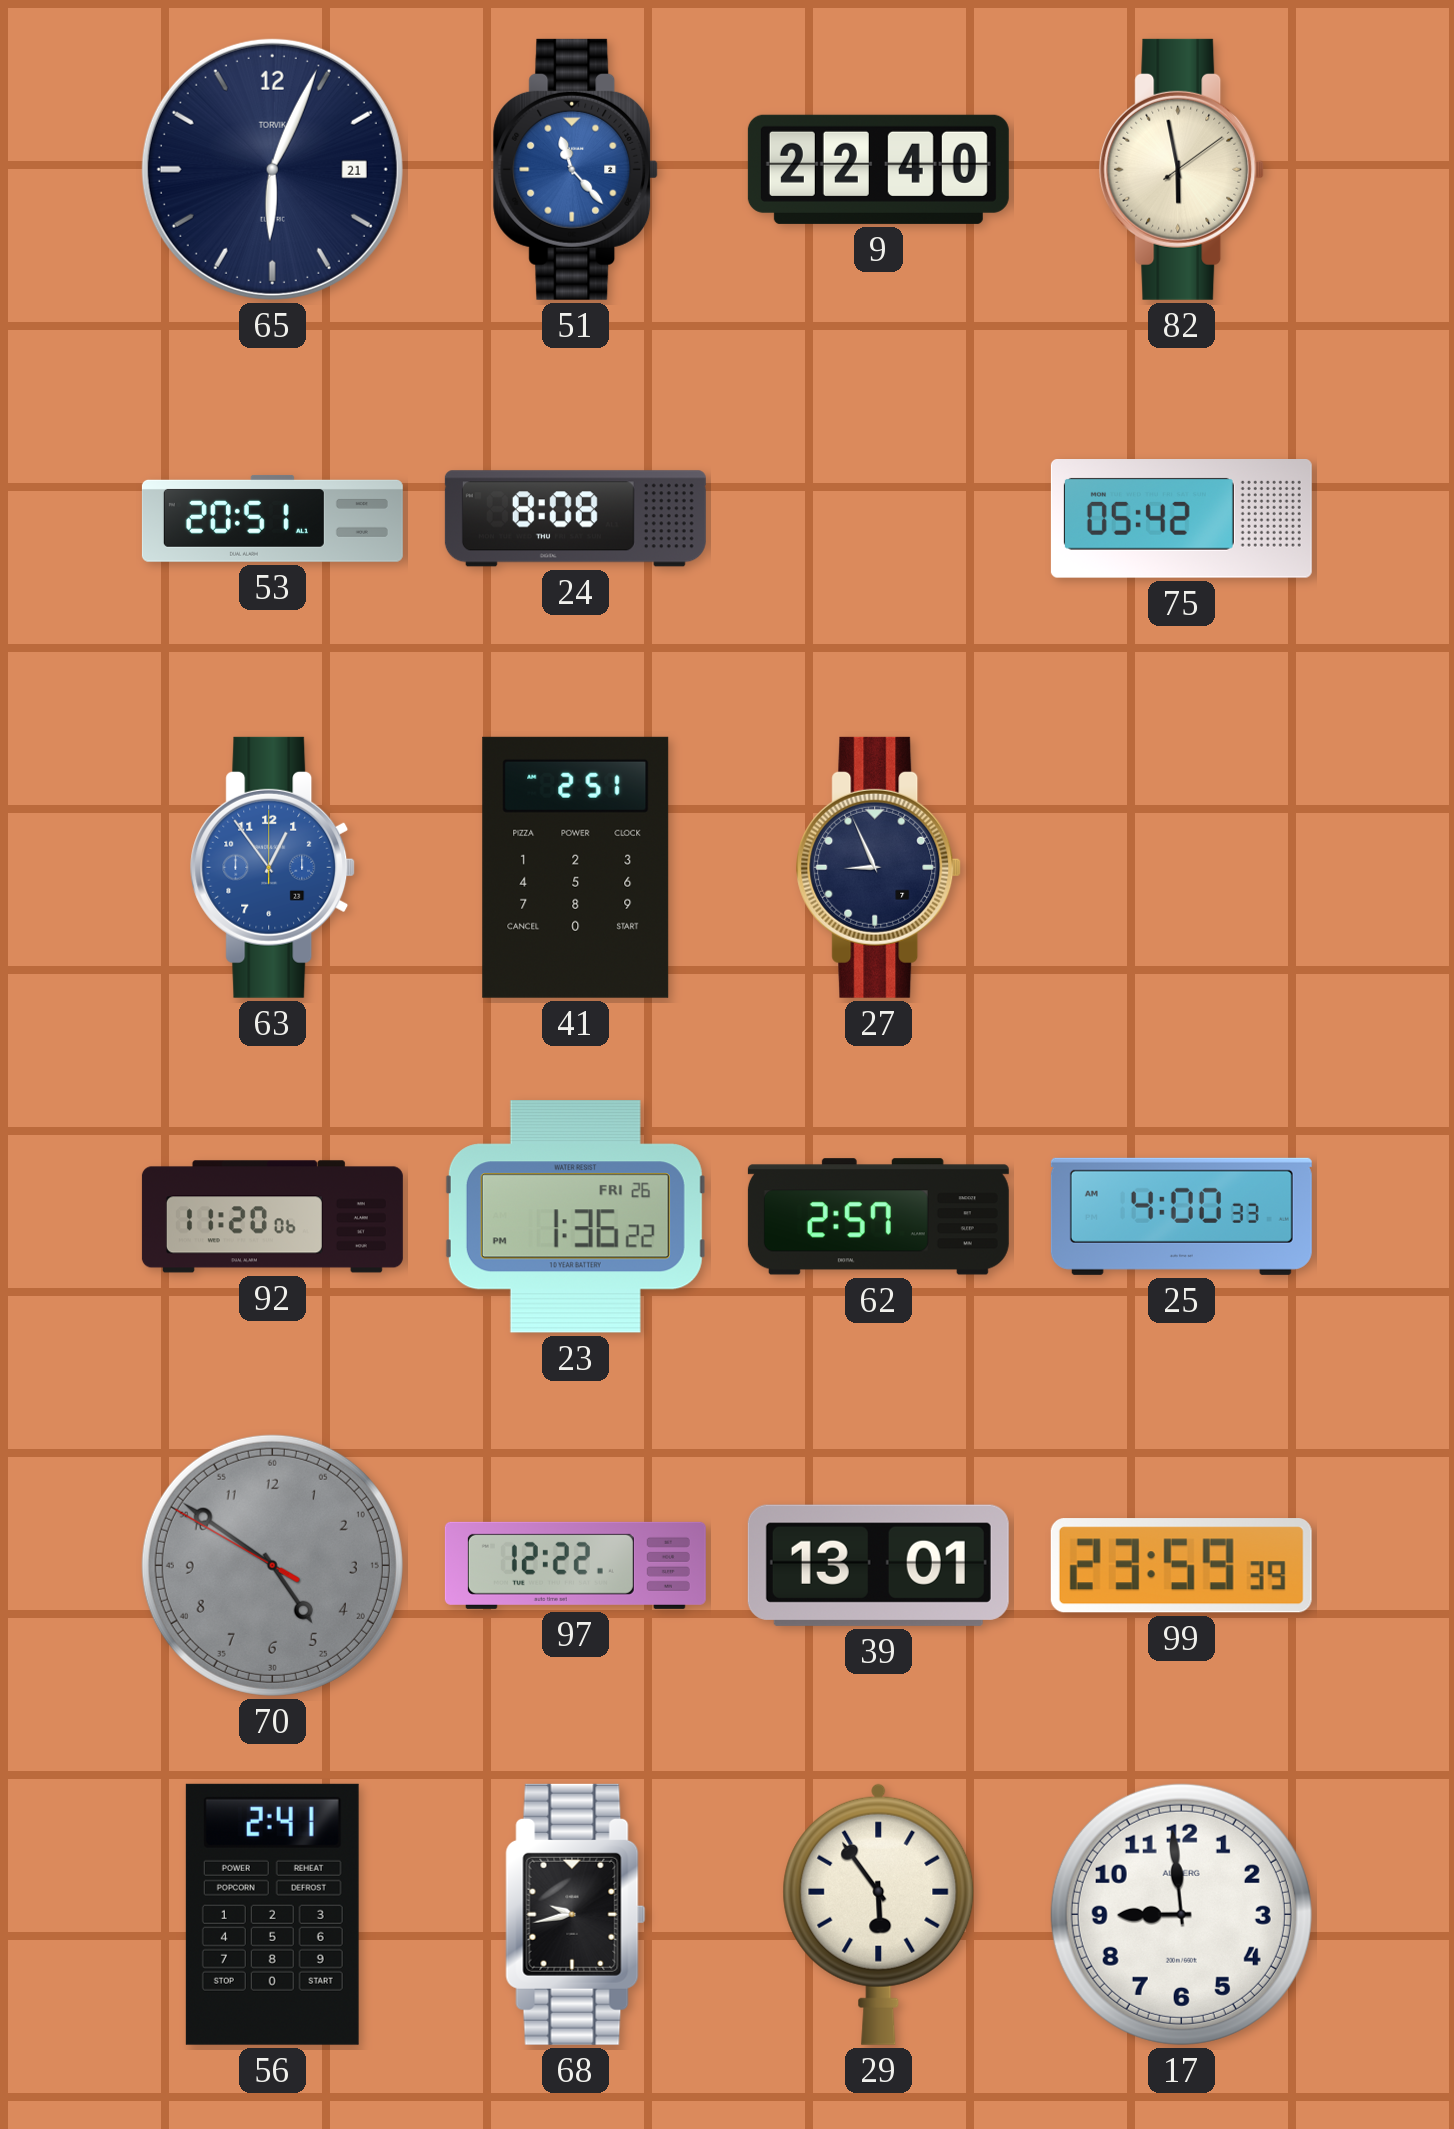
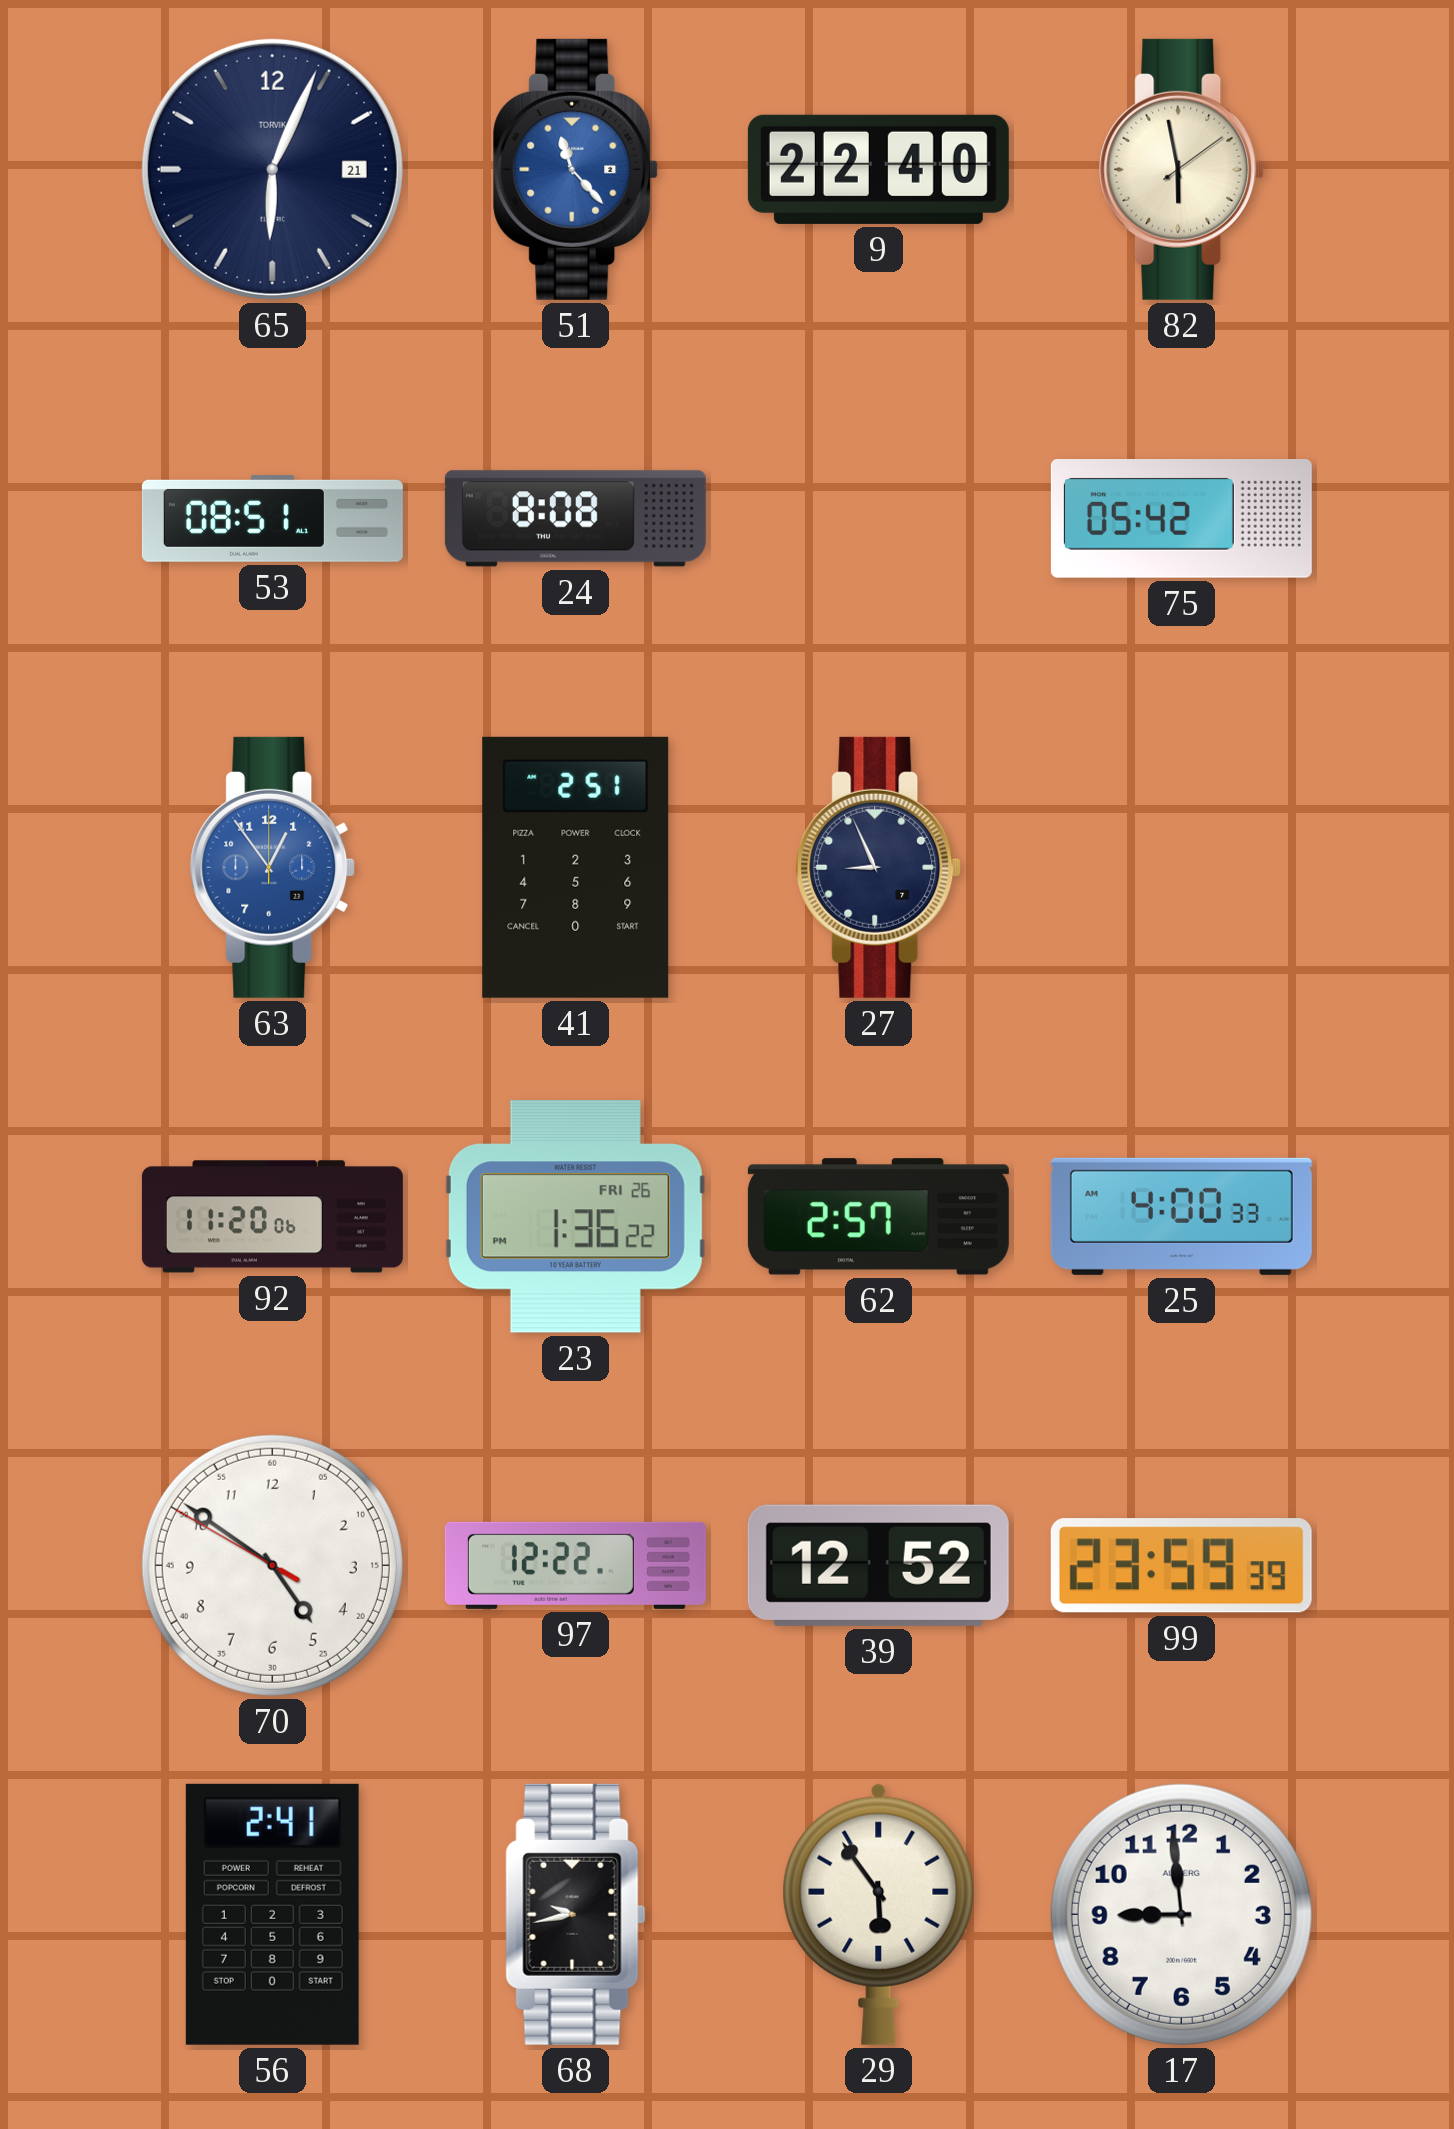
53: 20:51 -> 08:51
70 dial: grey -> white
39: 13:01 -> 12:52
